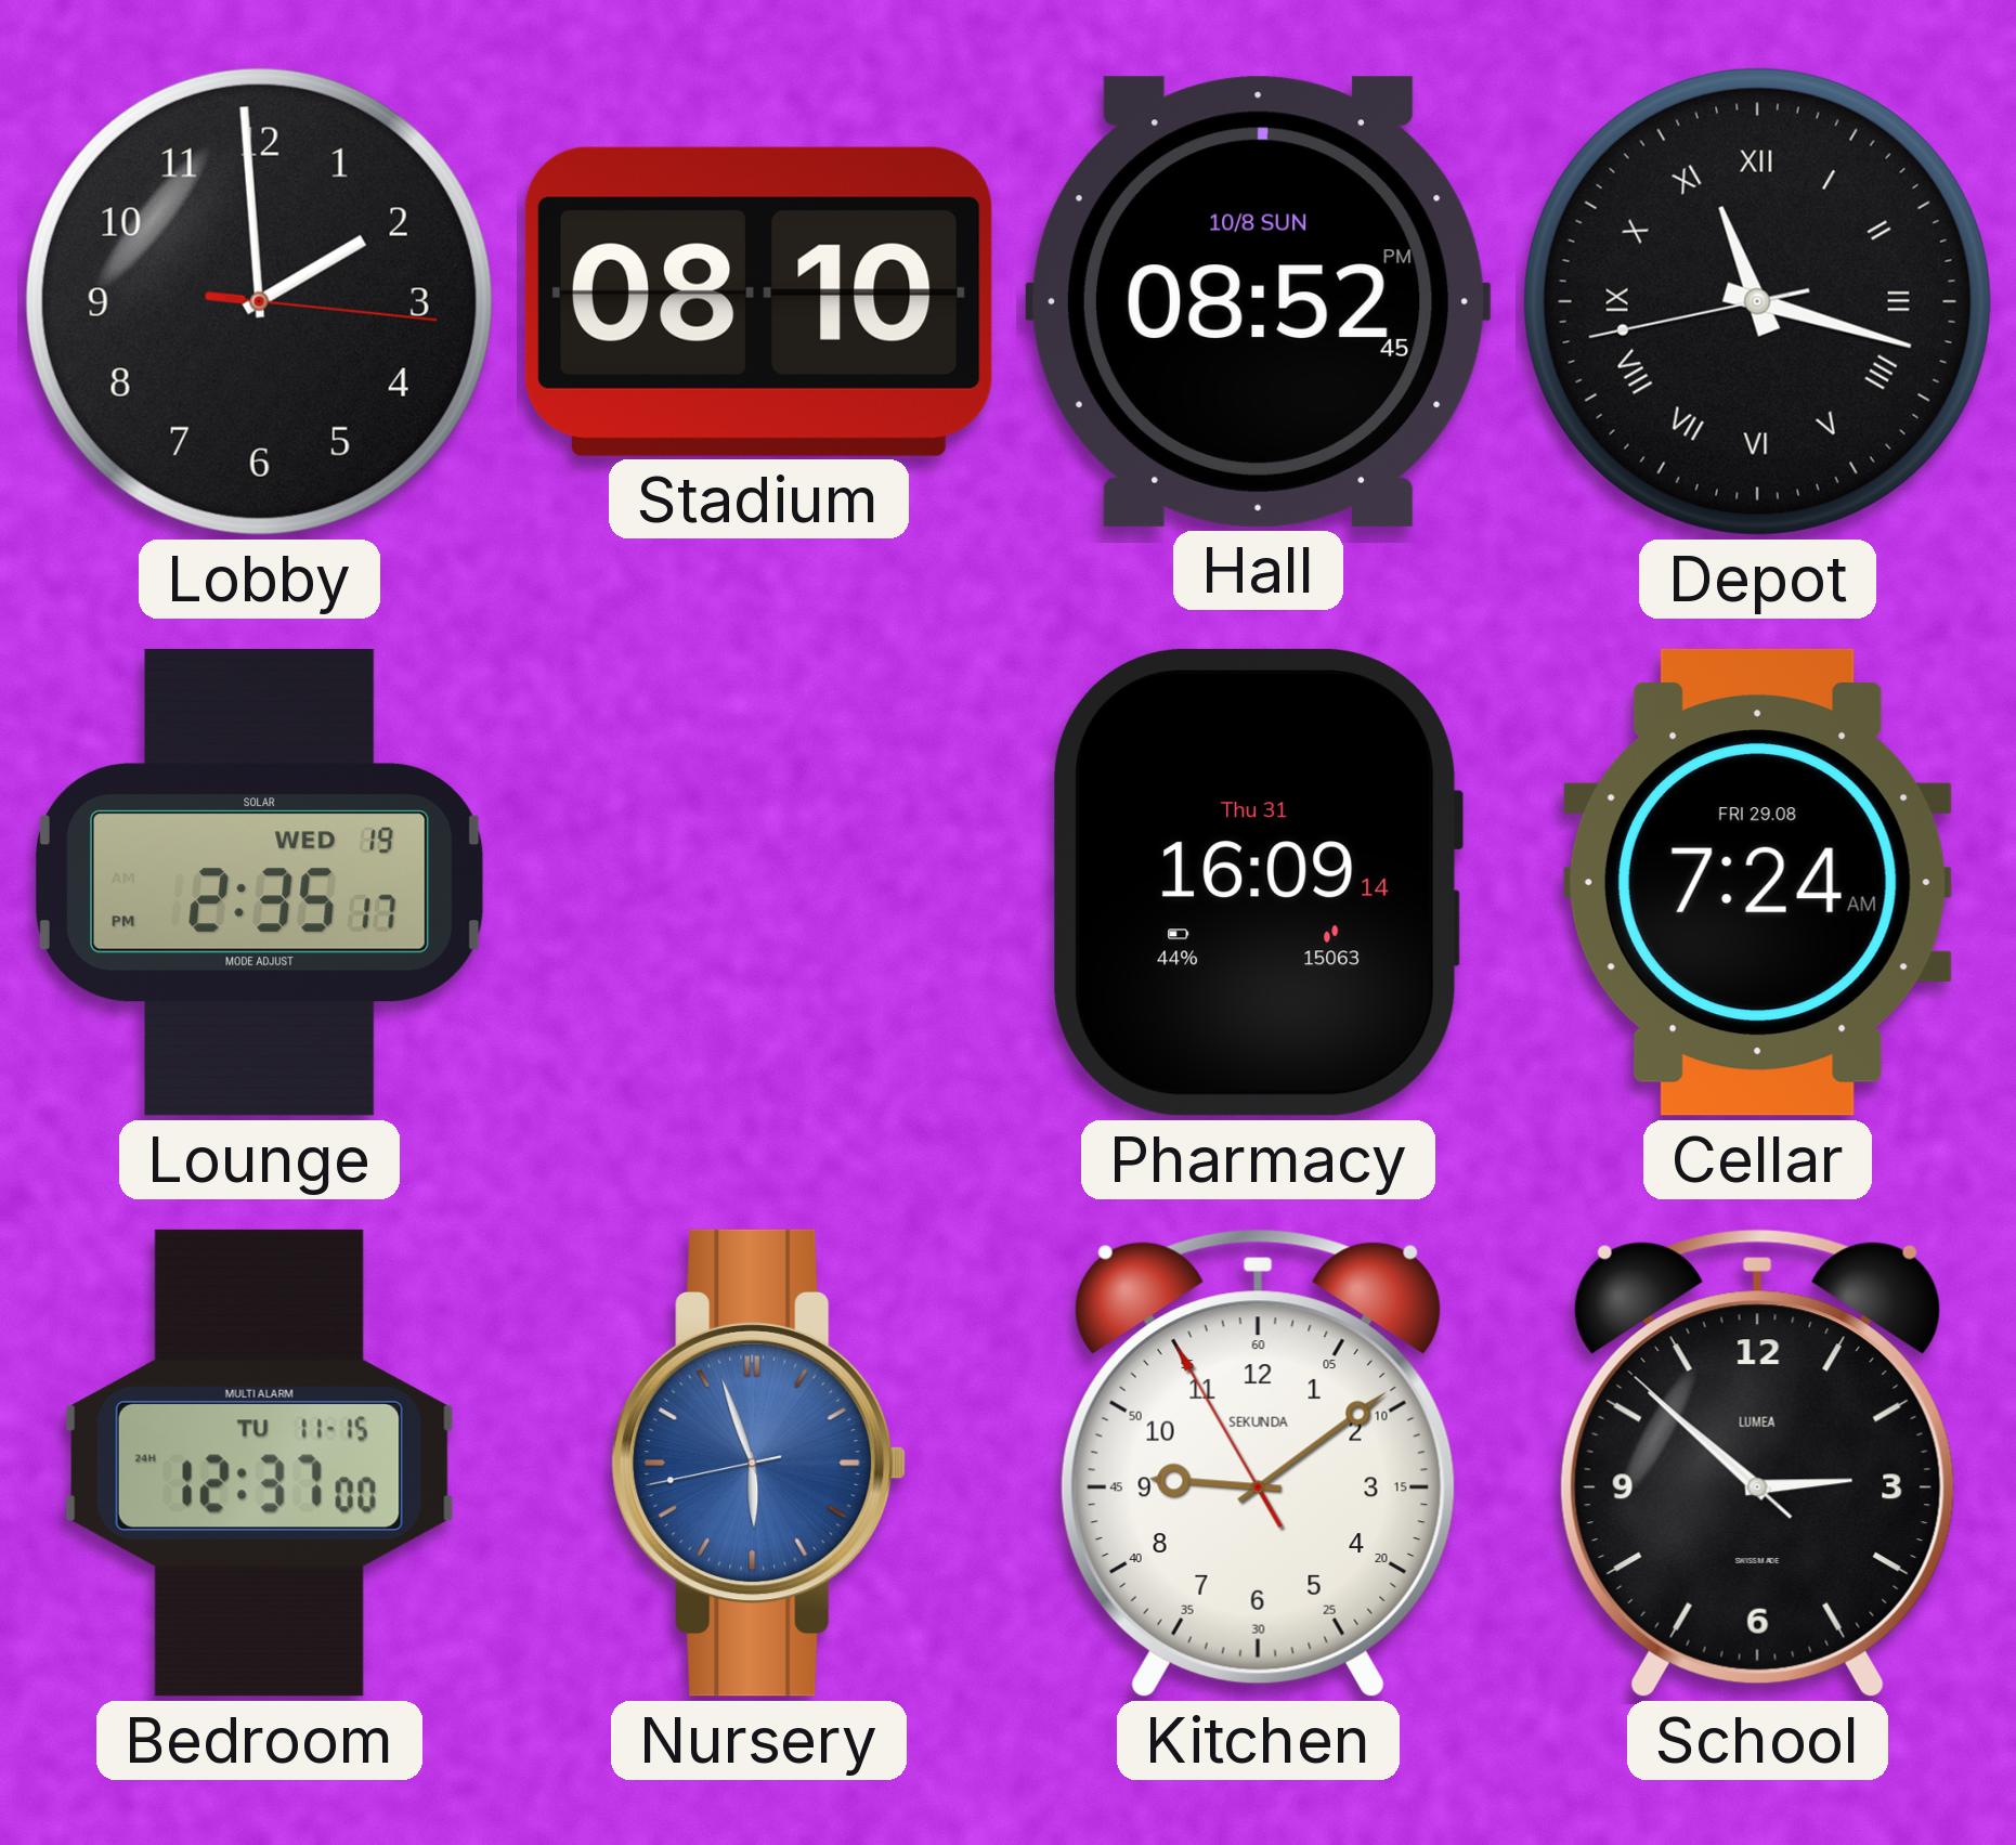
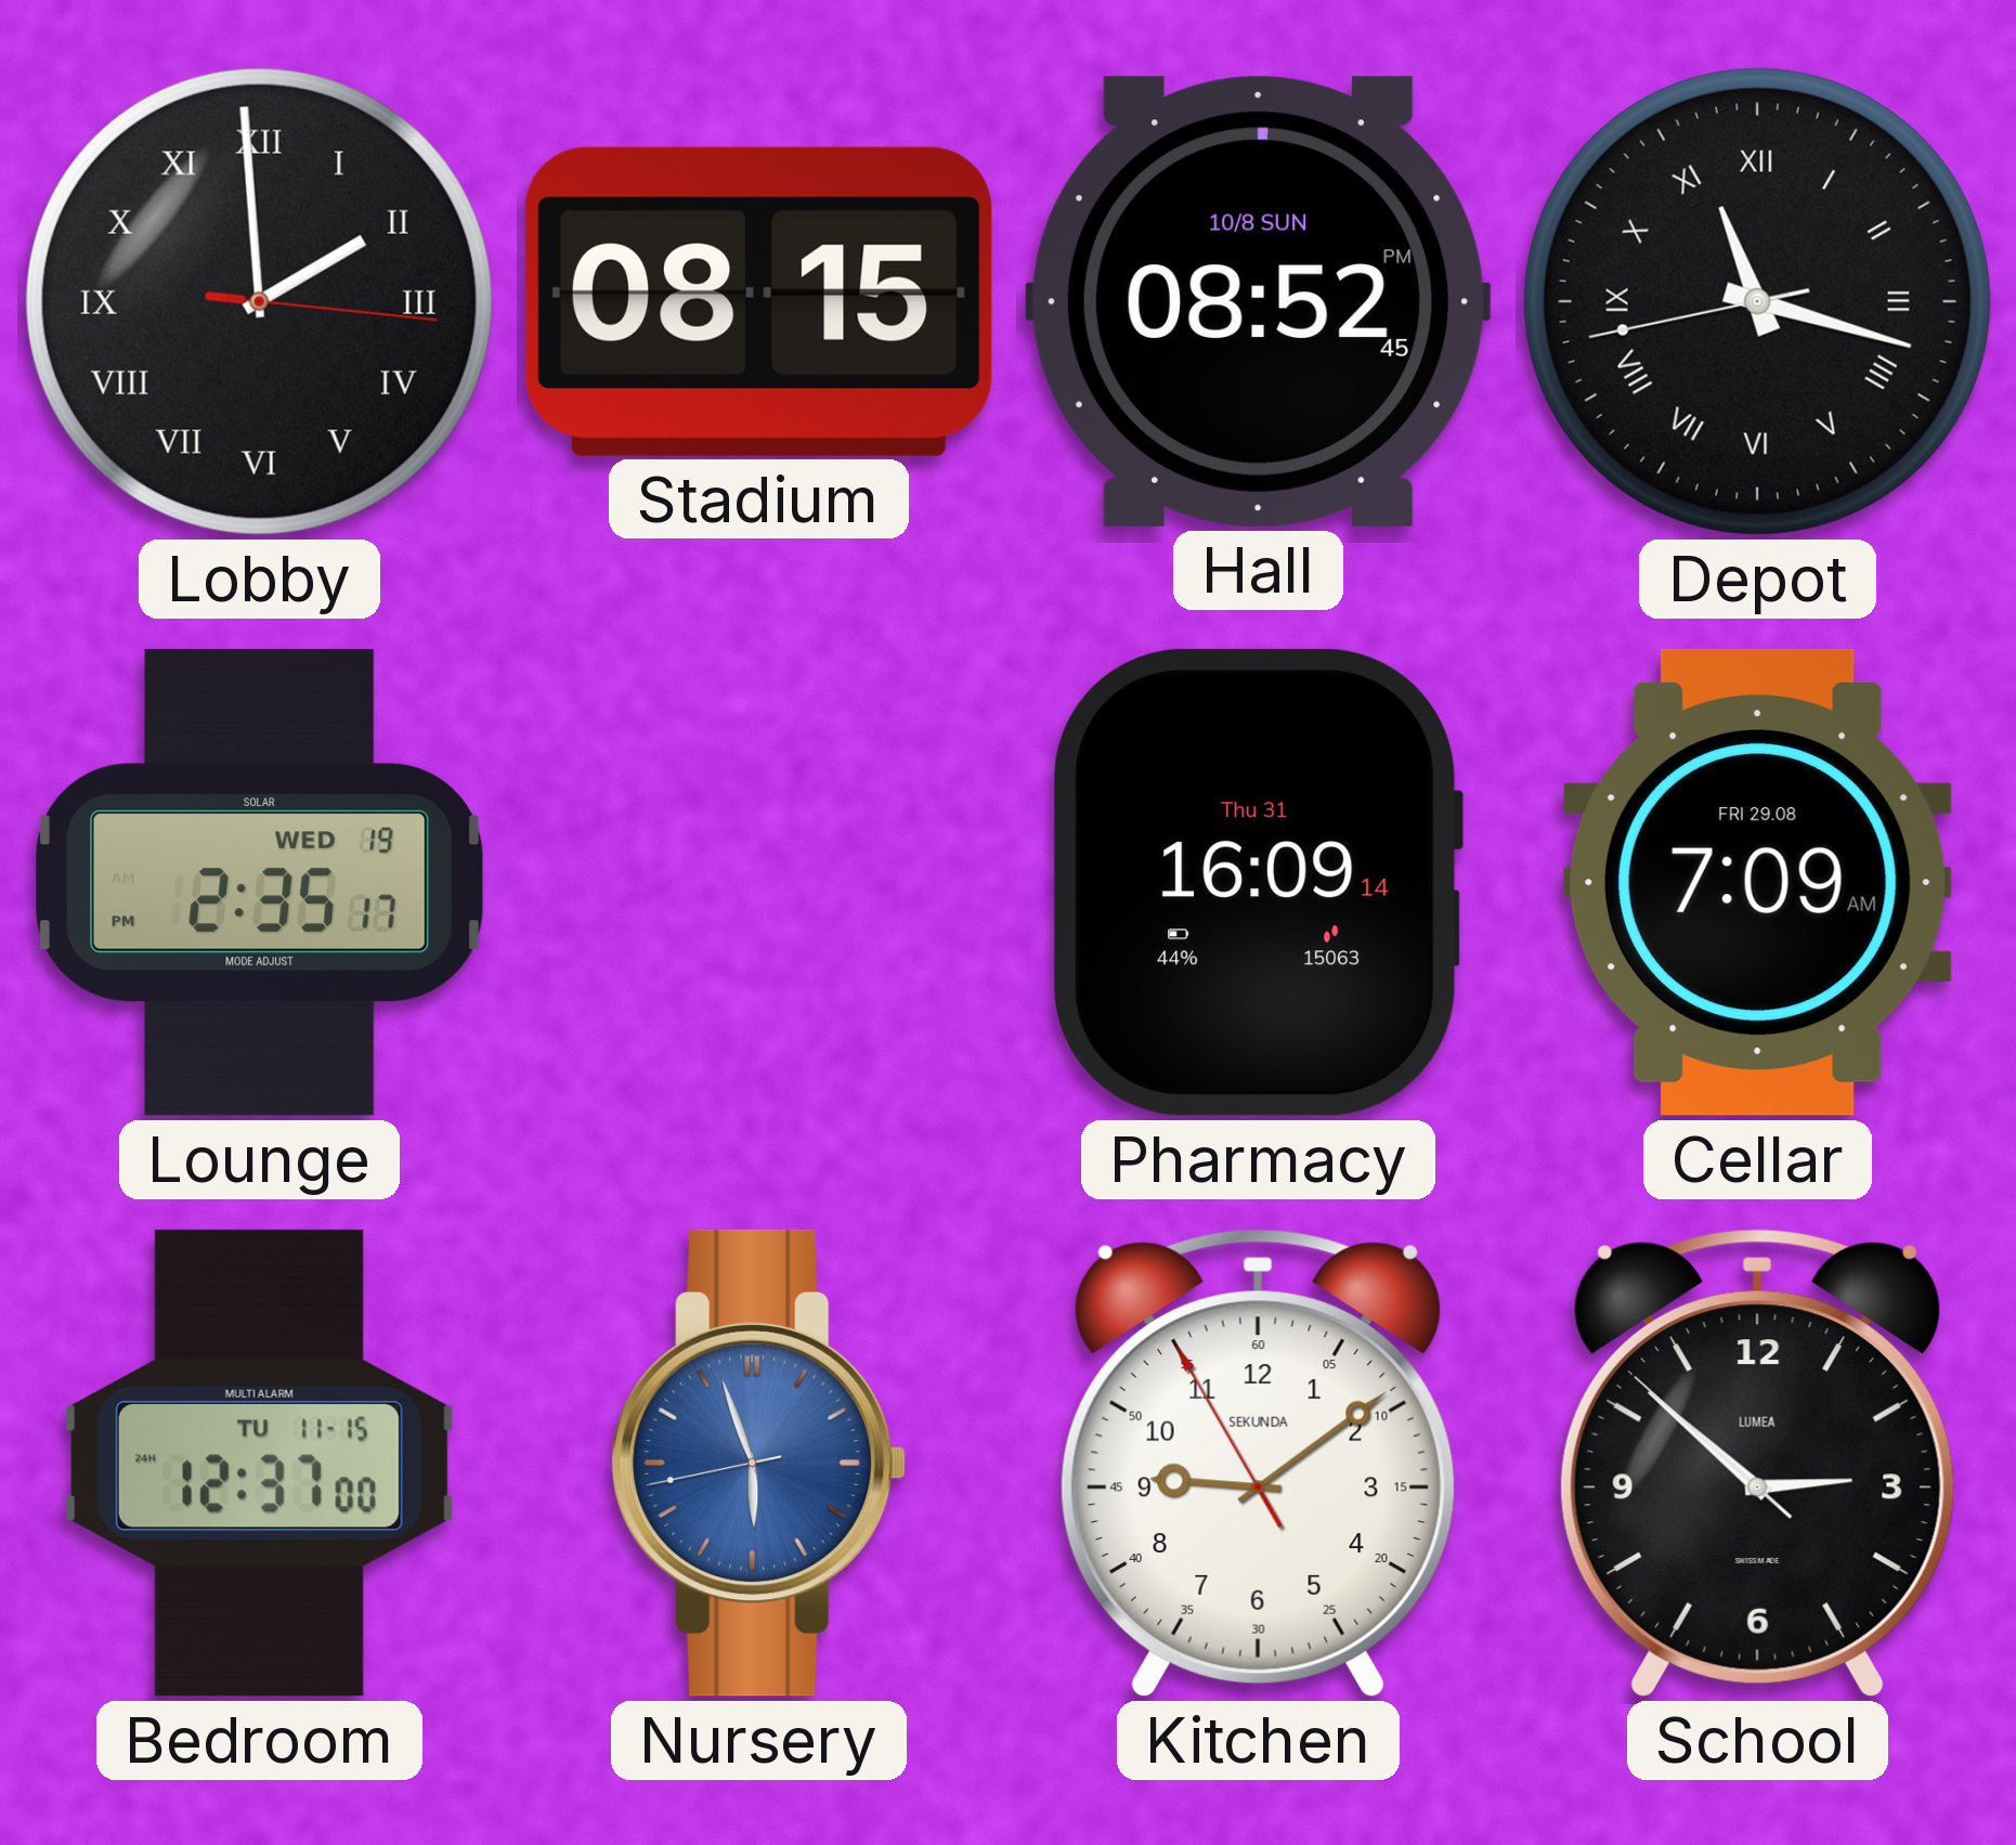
Lobby numerals: Arabic -> Roman
Stadium: 08:10 -> 08:15
Cellar: 7:24 -> 7:09
